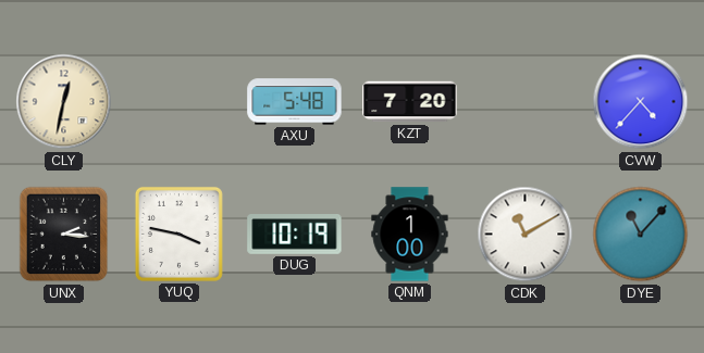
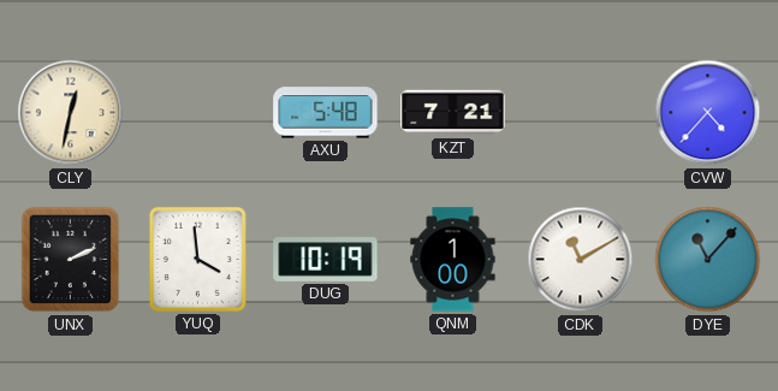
KZT: 7:20 -> 7:21
UNX: 2:16 -> 2:11
YUQ: 3:47 -> 3:59
